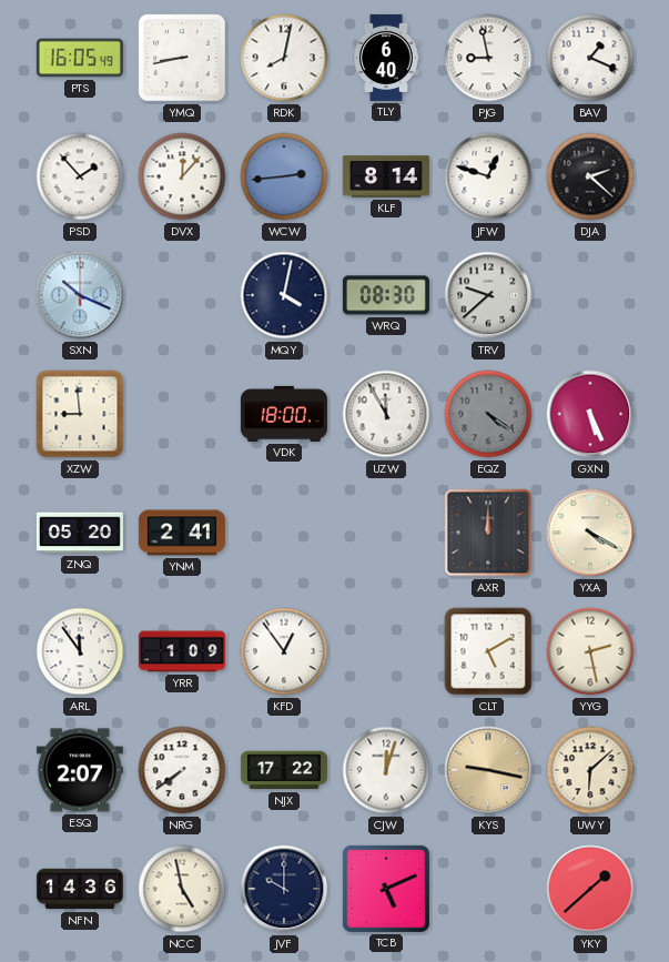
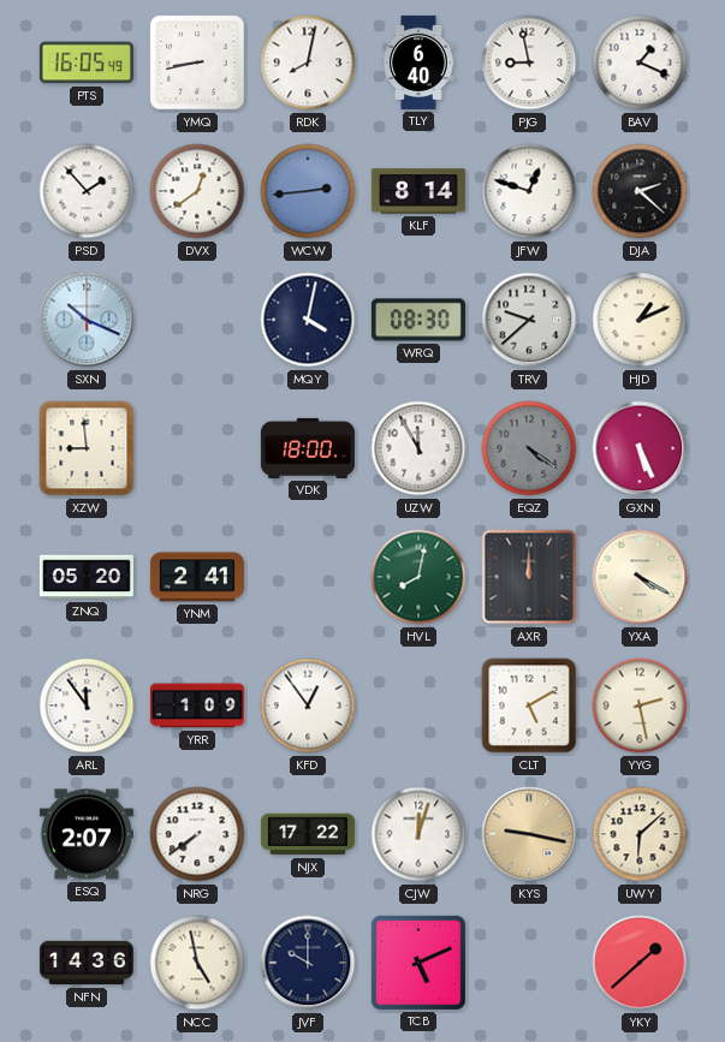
DVX: 12:07 -> 12:39
HJD: none -> 1:11
HVL: none -> 8:02
